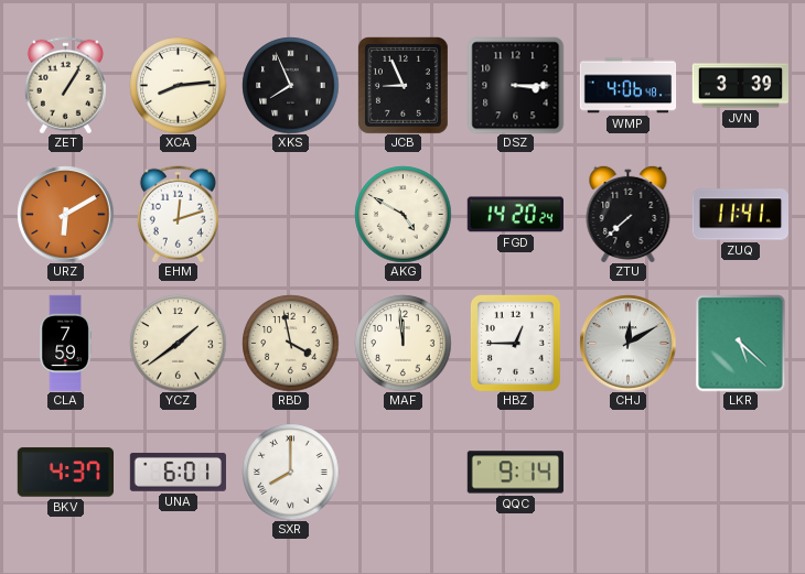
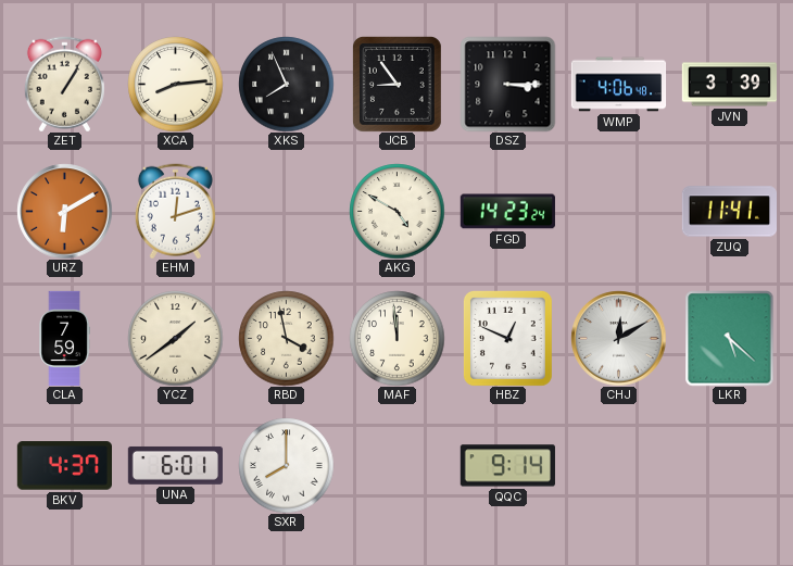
JCB: 8:56 -> 8:54
FGD: 14:20 -> 14:23
ZTU: 7:38 -> none
HBZ: 12:45 -> 12:49
